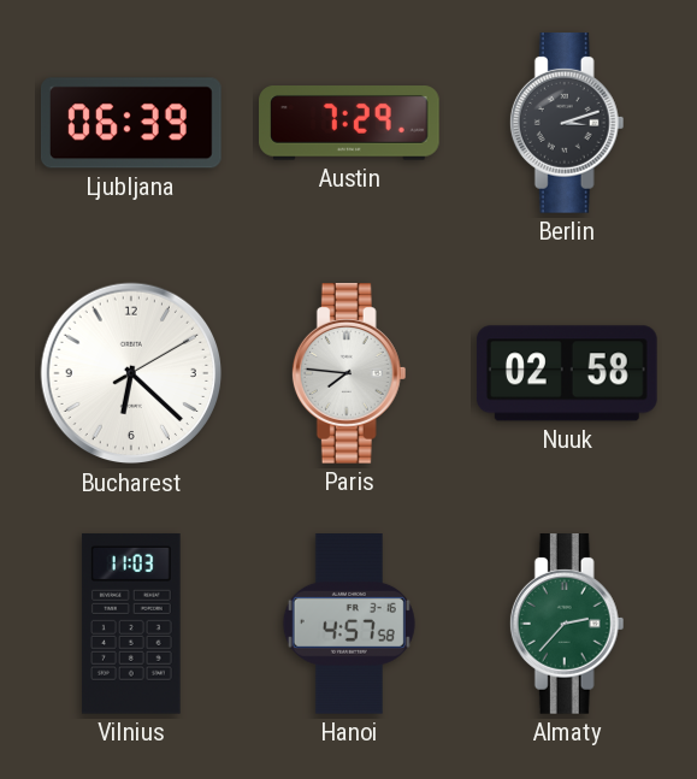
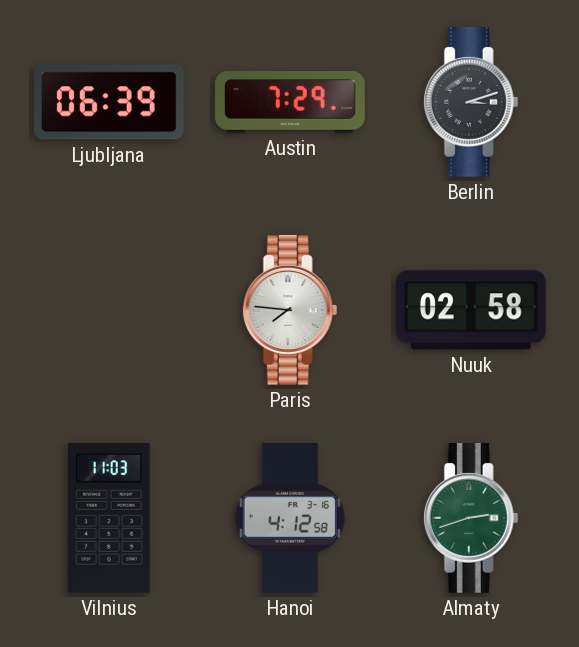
Bucharest: 6:22 -> none
Hanoi: 4:57 -> 4:12
Almaty: 2:37 -> 2:42
